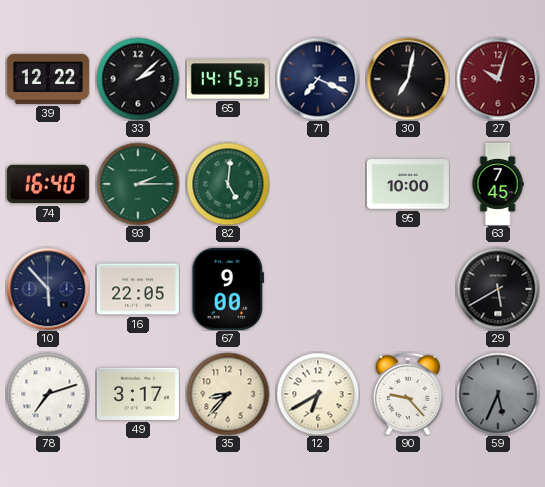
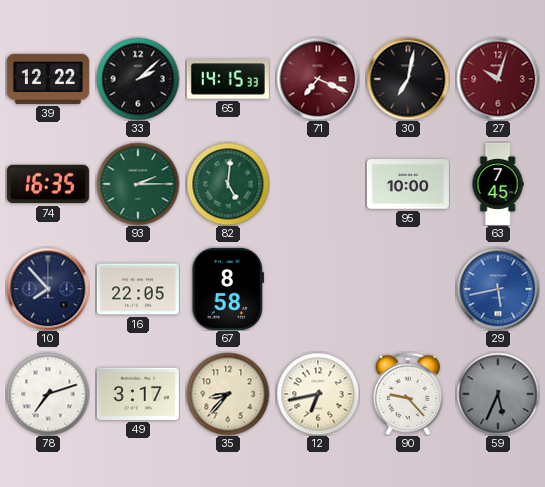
71 dial: navy -> burgundy
74: 16:40 -> 16:35
10: 5:53 -> 7:53
67: 9:00 -> 8:58
29: 5:40 -> 5:43
29 dial: black -> blue
12: 6:40 -> 6:43
